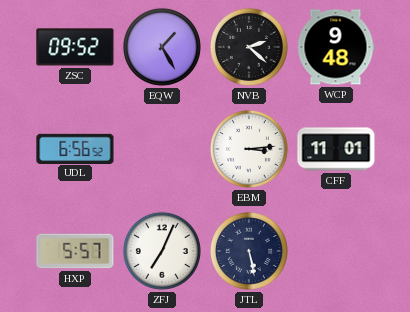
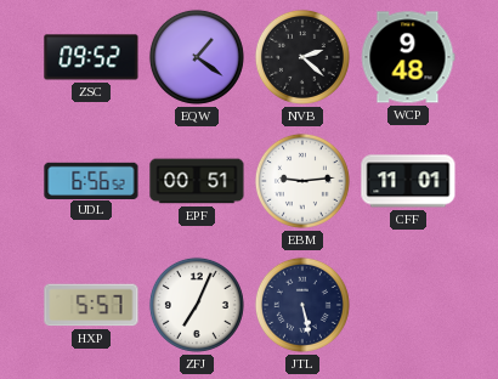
EQW: 1:25 -> 1:21
EPF: none -> 00:51
EBM: 3:14 -> 9:14
